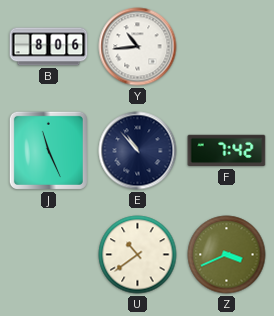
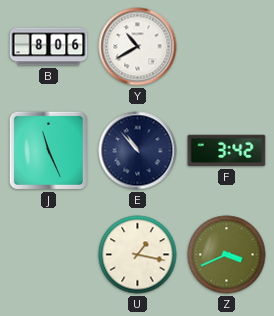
Y: 10:44 -> 10:40
F: 7:42 -> 3:42
U: 10:39 -> 1:17
